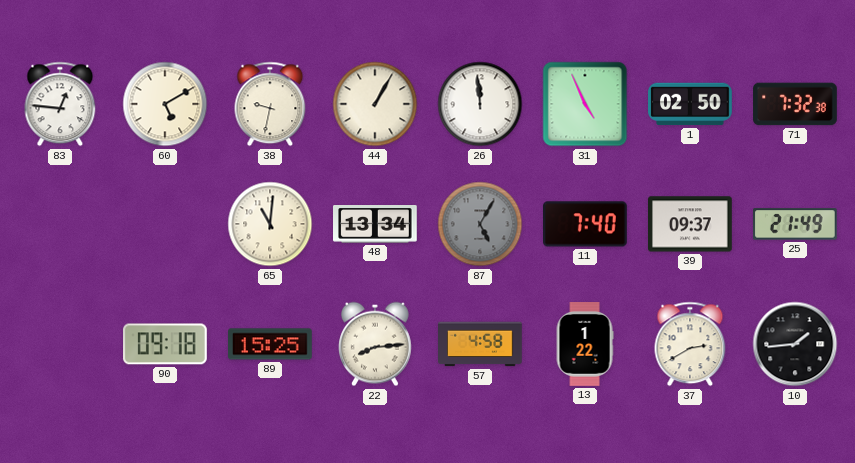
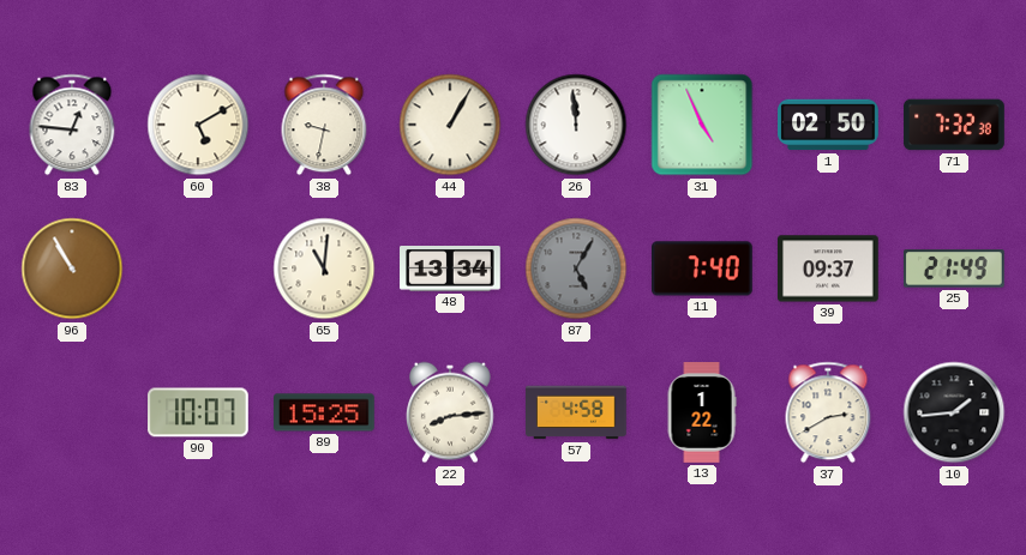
96: none -> 10:55
90: 09:18 -> 10:07
